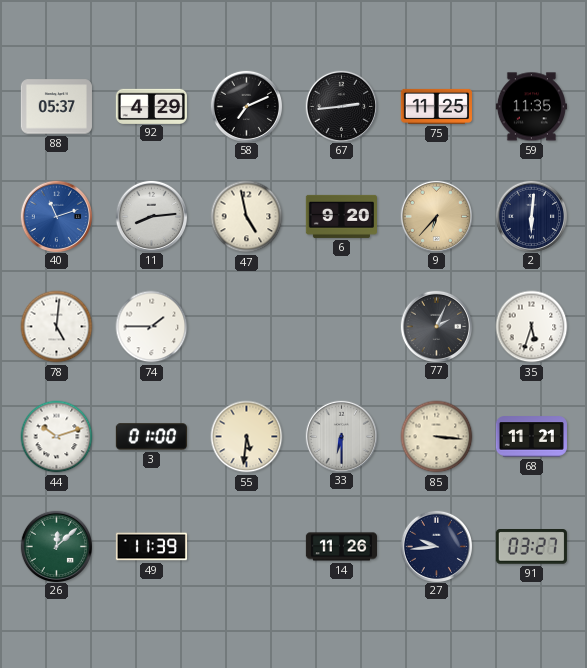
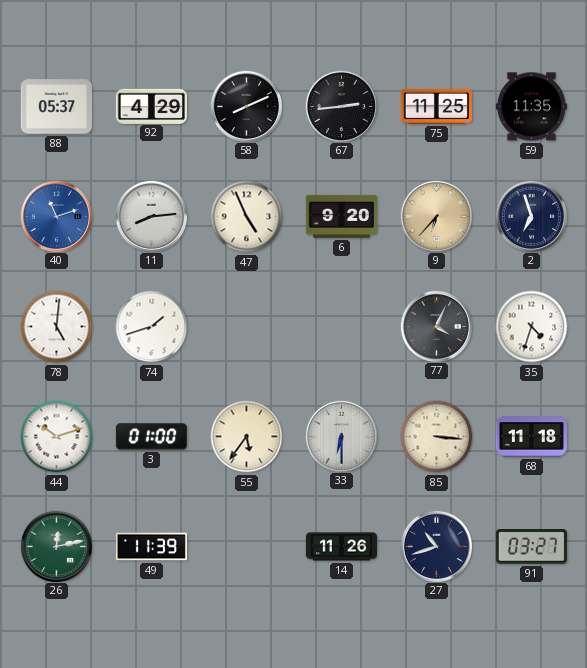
58: 7:11 -> 8:11
47: 4:58 -> 4:56
2: 6:01 -> 6:57
74: 1:45 -> 1:42
77: 2:04 -> 4:04
35: 5:33 -> 4:33
55: 5:31 -> 5:36
68: 11:21 -> 11:18
26: 12:08 -> 12:13
27: 9:44 -> 10:42
